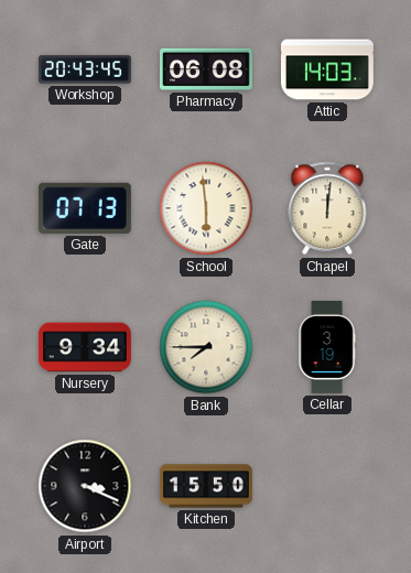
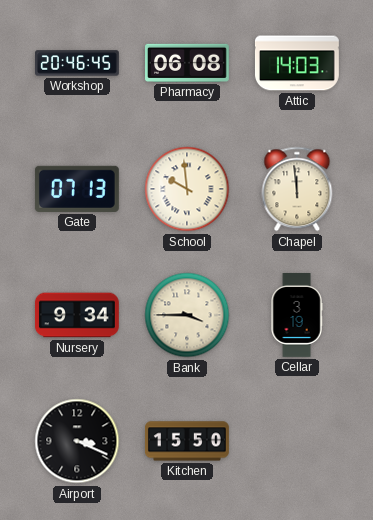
Workshop: 20:43 -> 20:46
School: 5:59 -> 9:59
Chapel: 12:01 -> 11:59
Bank: 7:45 -> 3:45
